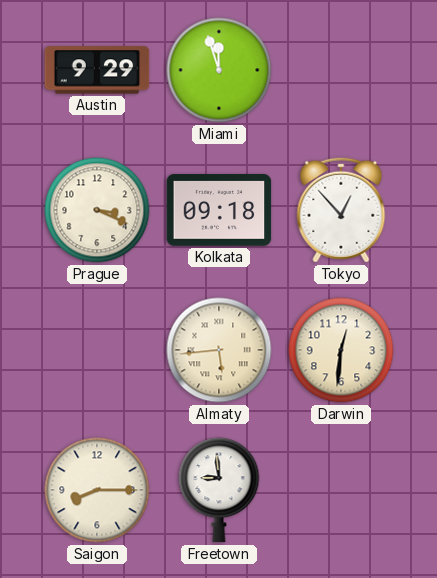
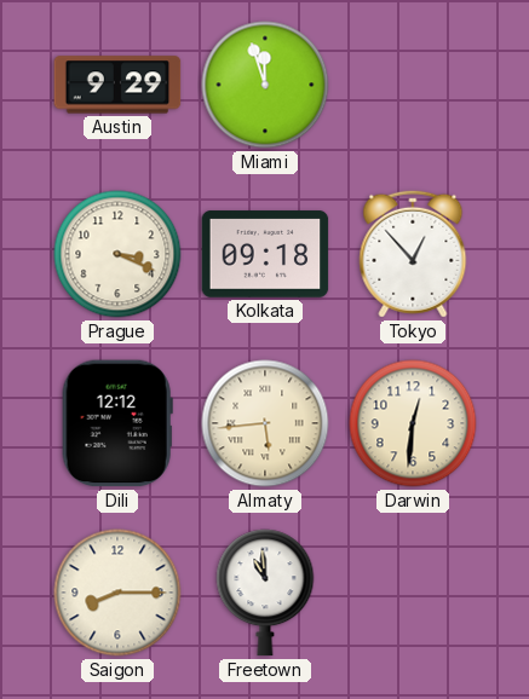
Dili: none -> 12:12
Freetown: 8:59 -> 10:59
